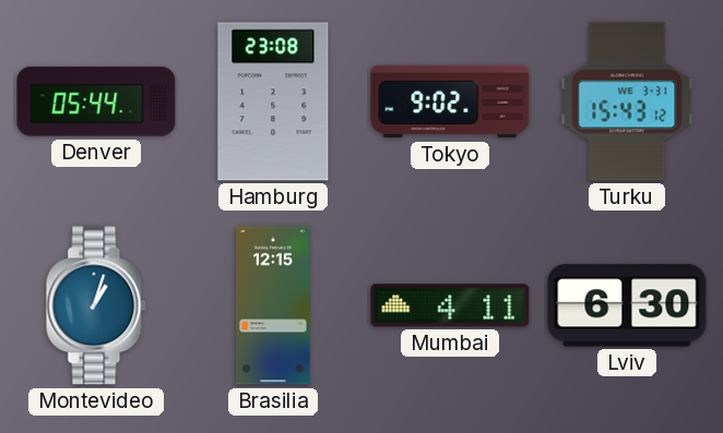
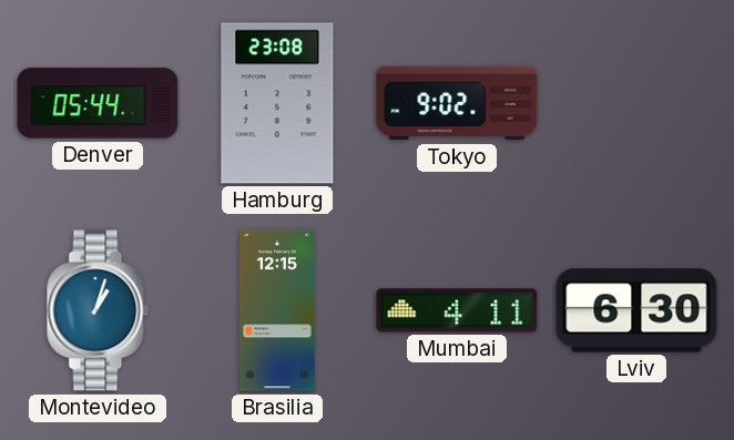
Turku: 15:43 -> none
